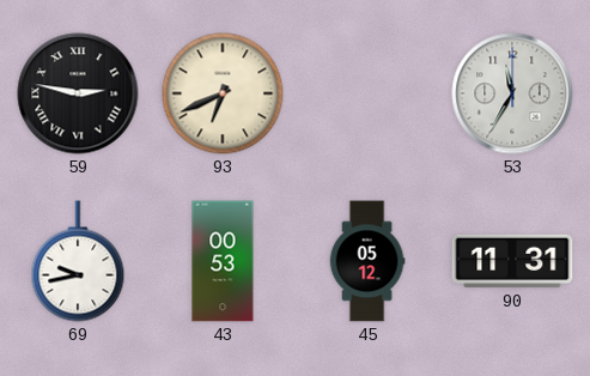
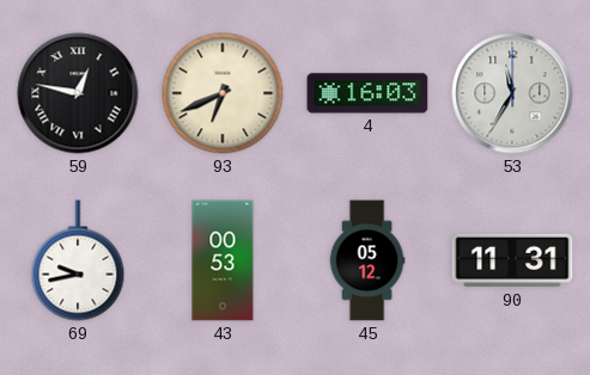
59: 2:47 -> 12:47
4: none -> 16:03
